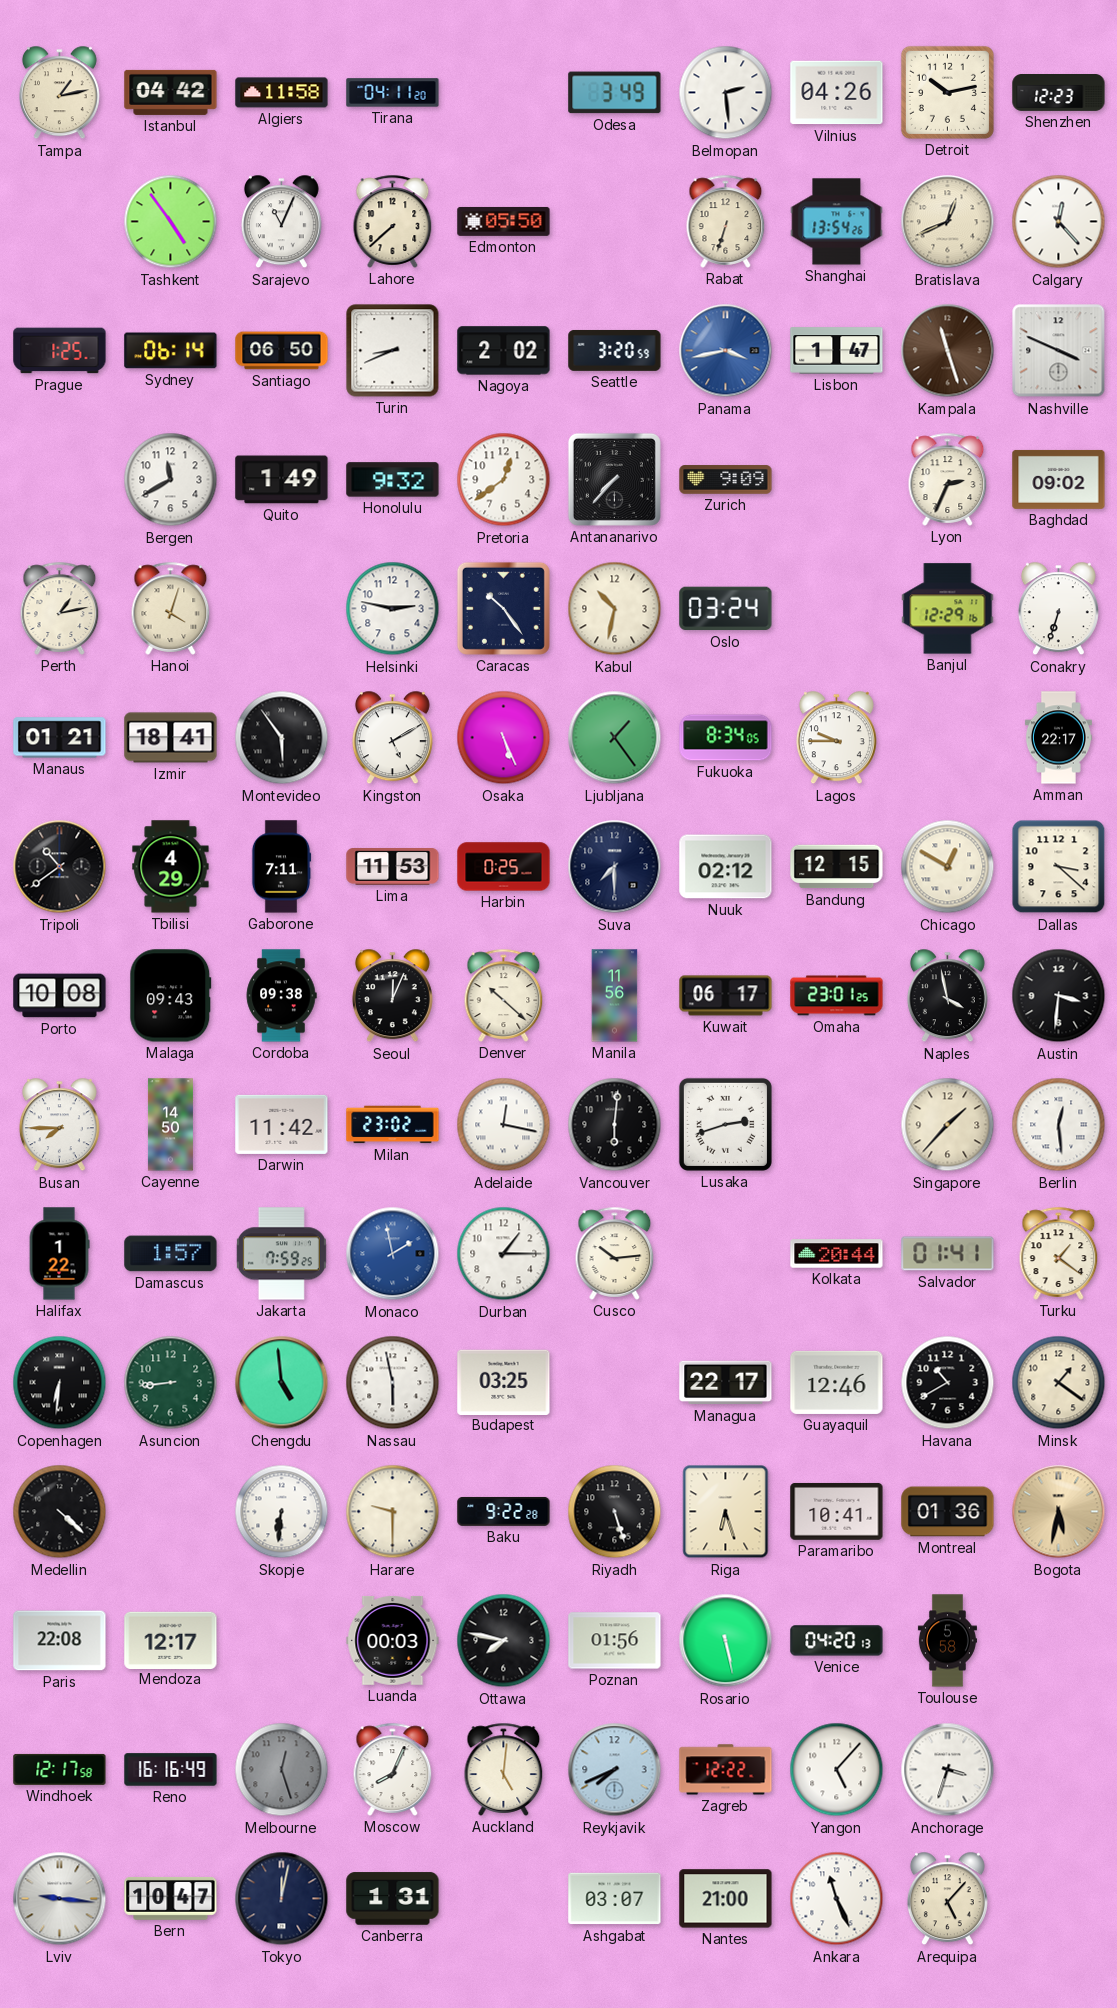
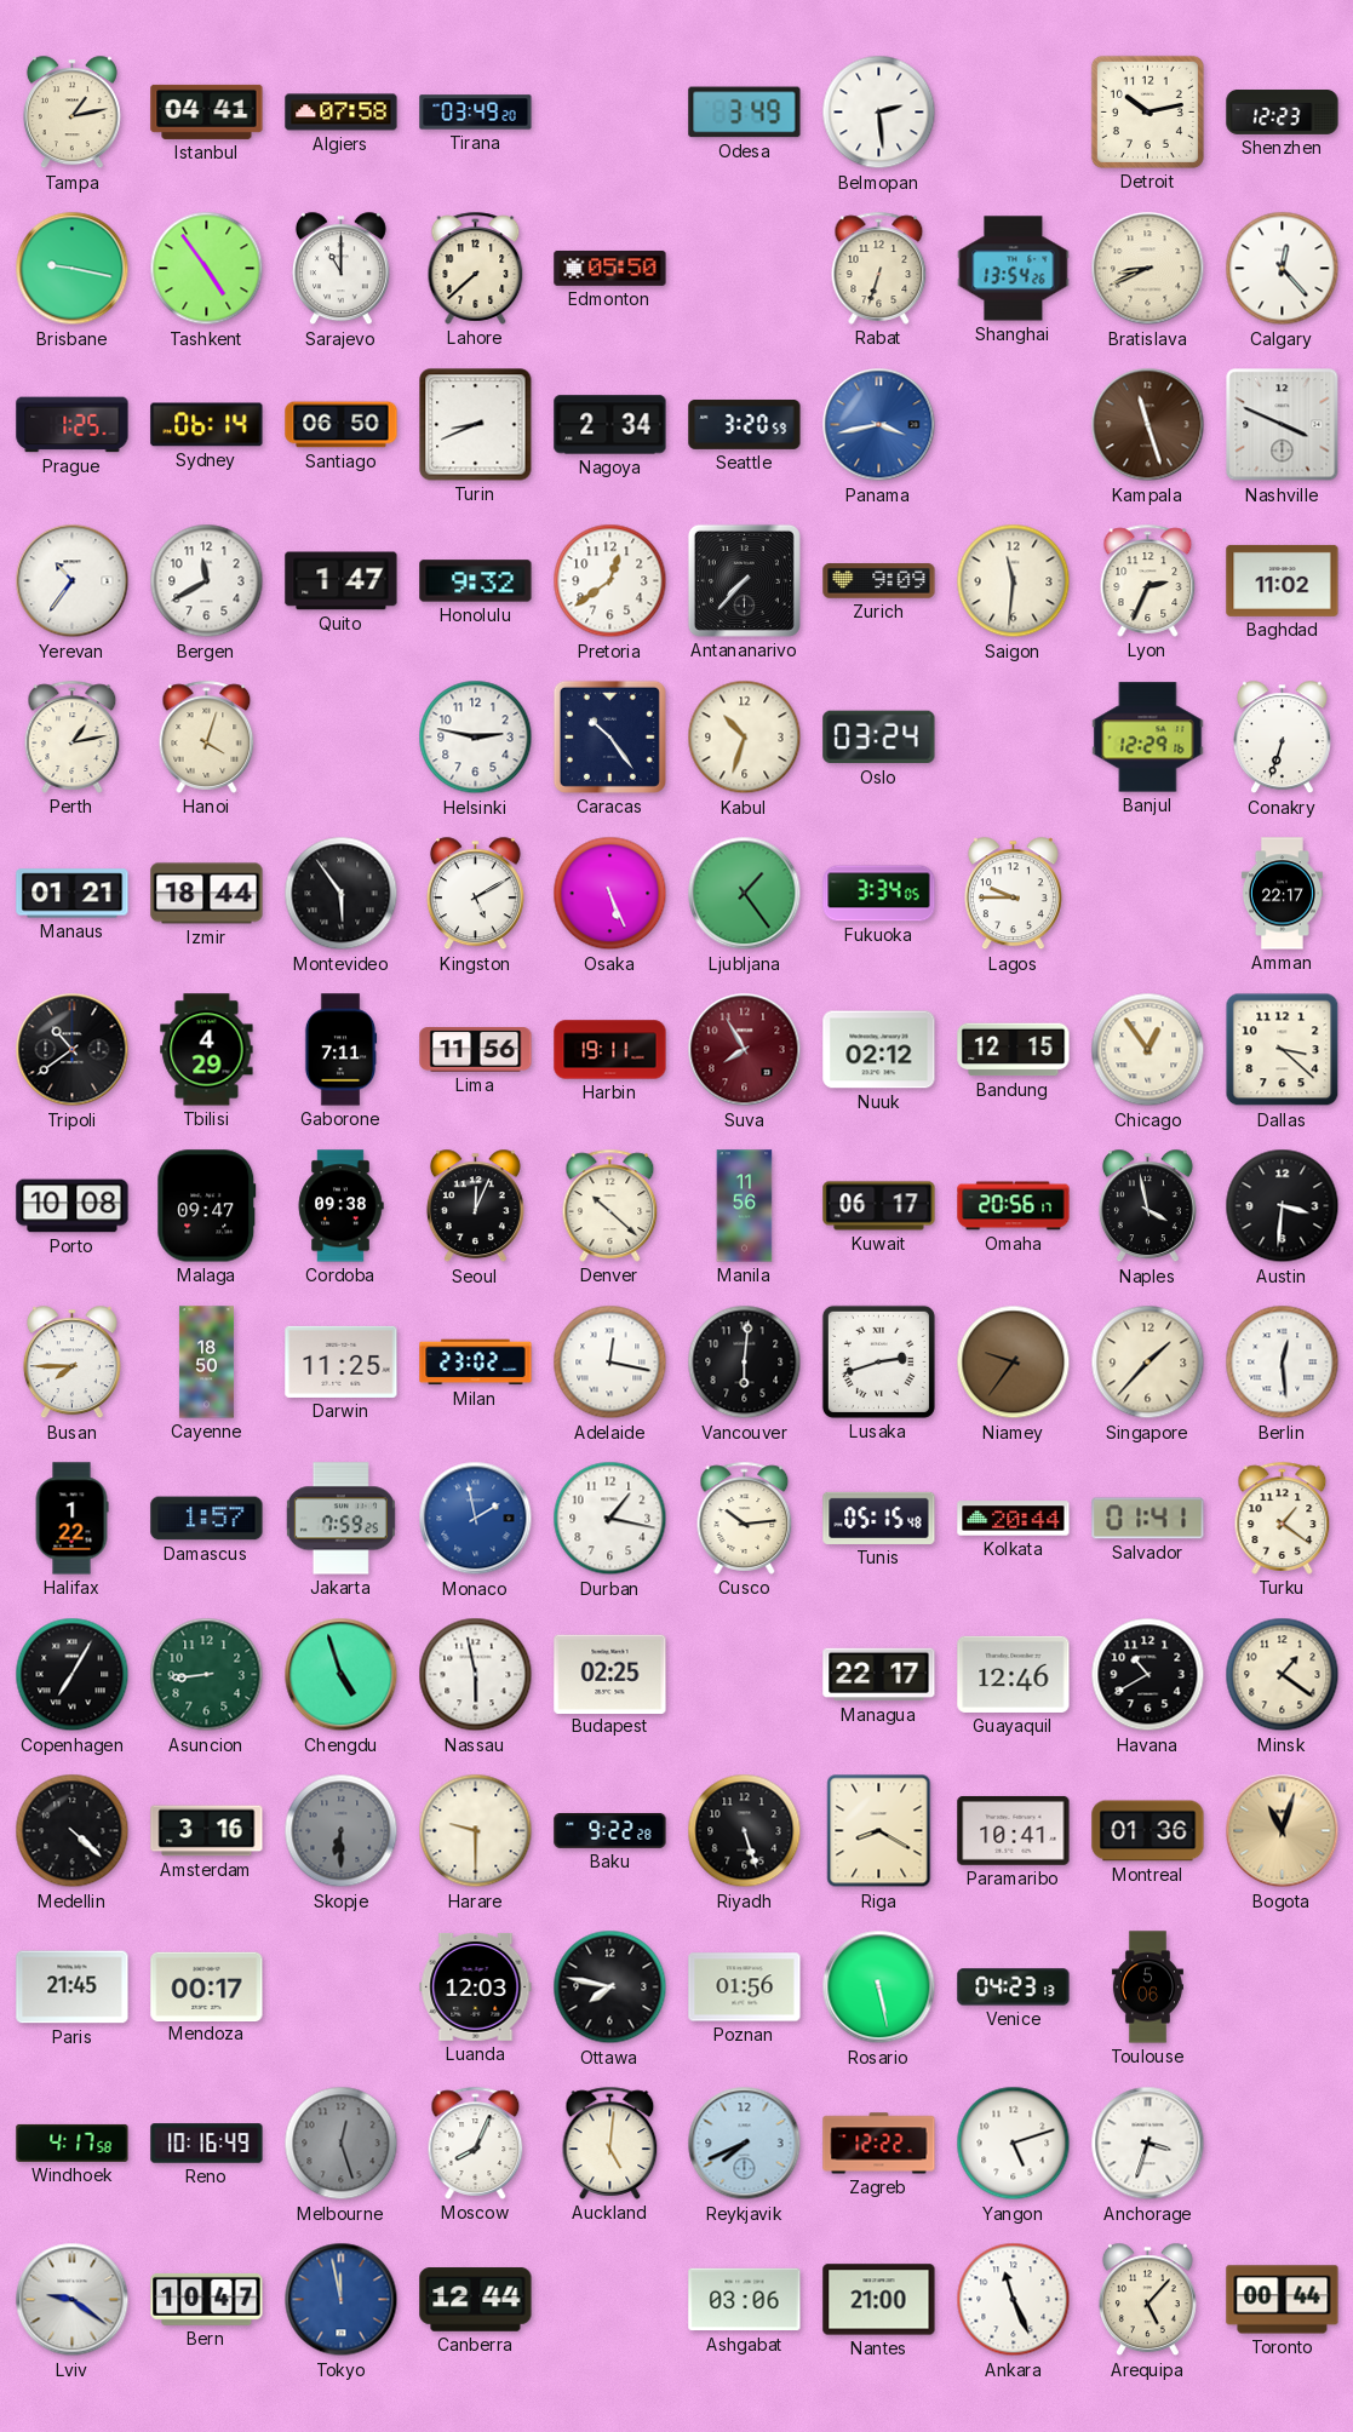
Istanbul: 04:42 -> 04:41
Algiers: 11:58 -> 07:58
Tirana: 04:11 -> 03:49
Vilnius: 04:26 -> none
Brisbane: none -> 9:17
Sarajevo: 11:04 -> 11:00
Bratislava: 12:41 -> 8:41
Nagoya: 2:02 -> 2:34
Lisbon: 1:47 -> none
Yerevan: none -> 10:36
Quito: 1:49 -> 1:47
Saigon: none -> 11:31
Baghdad: 09:02 -> 11:02
Kabul: 10:32 -> 10:33
Izmir: 18:41 -> 18:44
Fukuoka: 8:34 -> 3:34
Lima: 11:53 -> 11:56
Harbin: 0:25 -> 19:11
Suva: 7:30 -> 7:55
Suva dial: navy -> burgundy
Chicago: 12:50 -> 12:54
Malaga: 09:43 -> 09:47
Omaha: 23:01 -> 20:56
Cayenne: 14:50 -> 18:50
Darwin: 11:42 -> 11:25
Niamey: none -> 9:36
Durban: 1:15 -> 1:17
Tunis: none -> 05:15
Copenhagen: 6:31 -> 7:05
Chengdu: 4:59 -> 4:57
Budapest: 03:25 -> 02:25
Amsterdam: none -> 3:16
Skopje: 6:31 -> 6:30
Skopje dial: white -> grey
Riga: 6:27 -> 8:20
Bogota: 5:32 -> 11:03
Paris: 22:08 -> 21:45
Mendoza: 12:17 -> 00:17
Luanda: 00:03 -> 12:03
Venice: 04:20 -> 04:23
Toulouse: 5:58 -> 5:06
Windhoek: 12:17 -> 4:17
Reno: 16:16 -> 10:16
Yangon: 5:07 -> 5:12
Lviv: 9:16 -> 9:21
Tokyo: 12:02 -> 11:58
Tokyo dial: navy -> blue
Canberra: 1:31 -> 12:44
Ashgabat: 03:07 -> 03:06
Toronto: none -> 00:44
